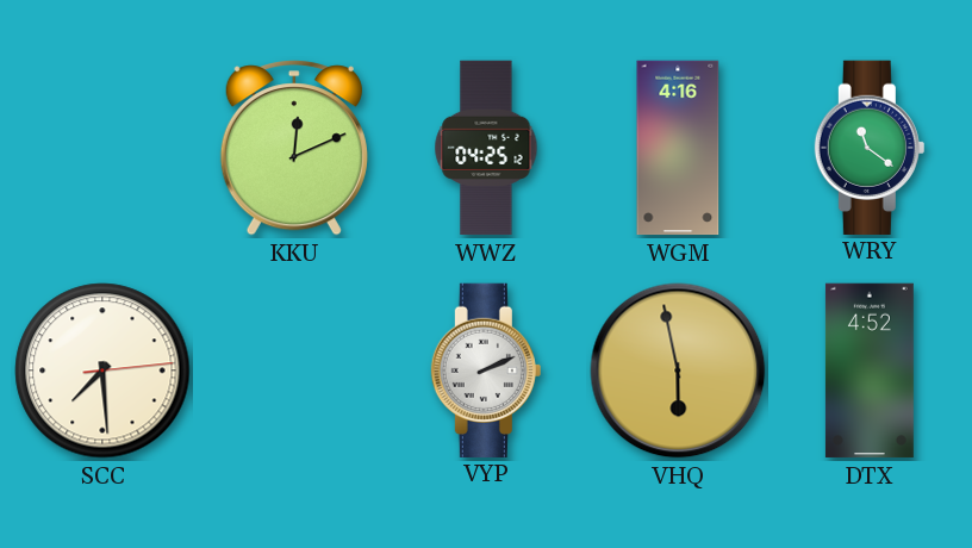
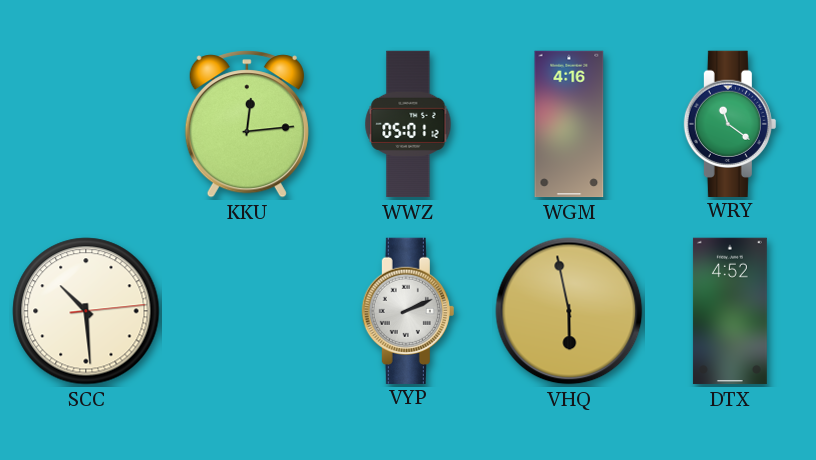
KKU: 12:11 -> 12:14
WWZ: 04:25 -> 05:01
SCC: 7:29 -> 10:29
